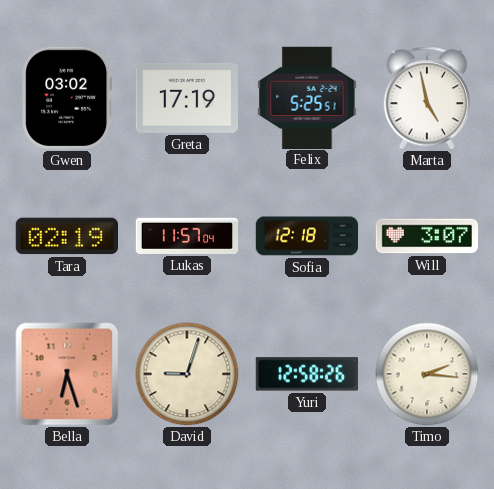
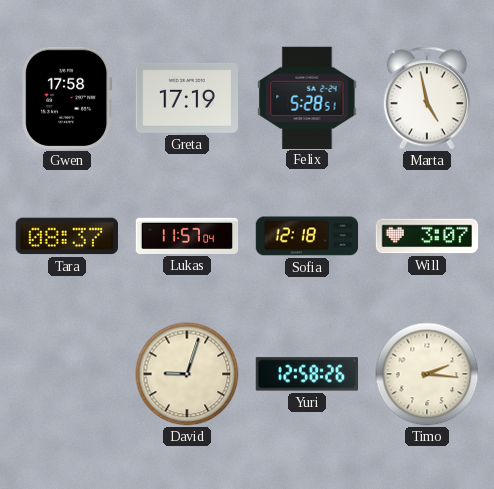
Gwen: 03:02 -> 17:58
Felix: 5:25 -> 5:28
Tara: 02:19 -> 08:37
Bella: 6:27 -> none
